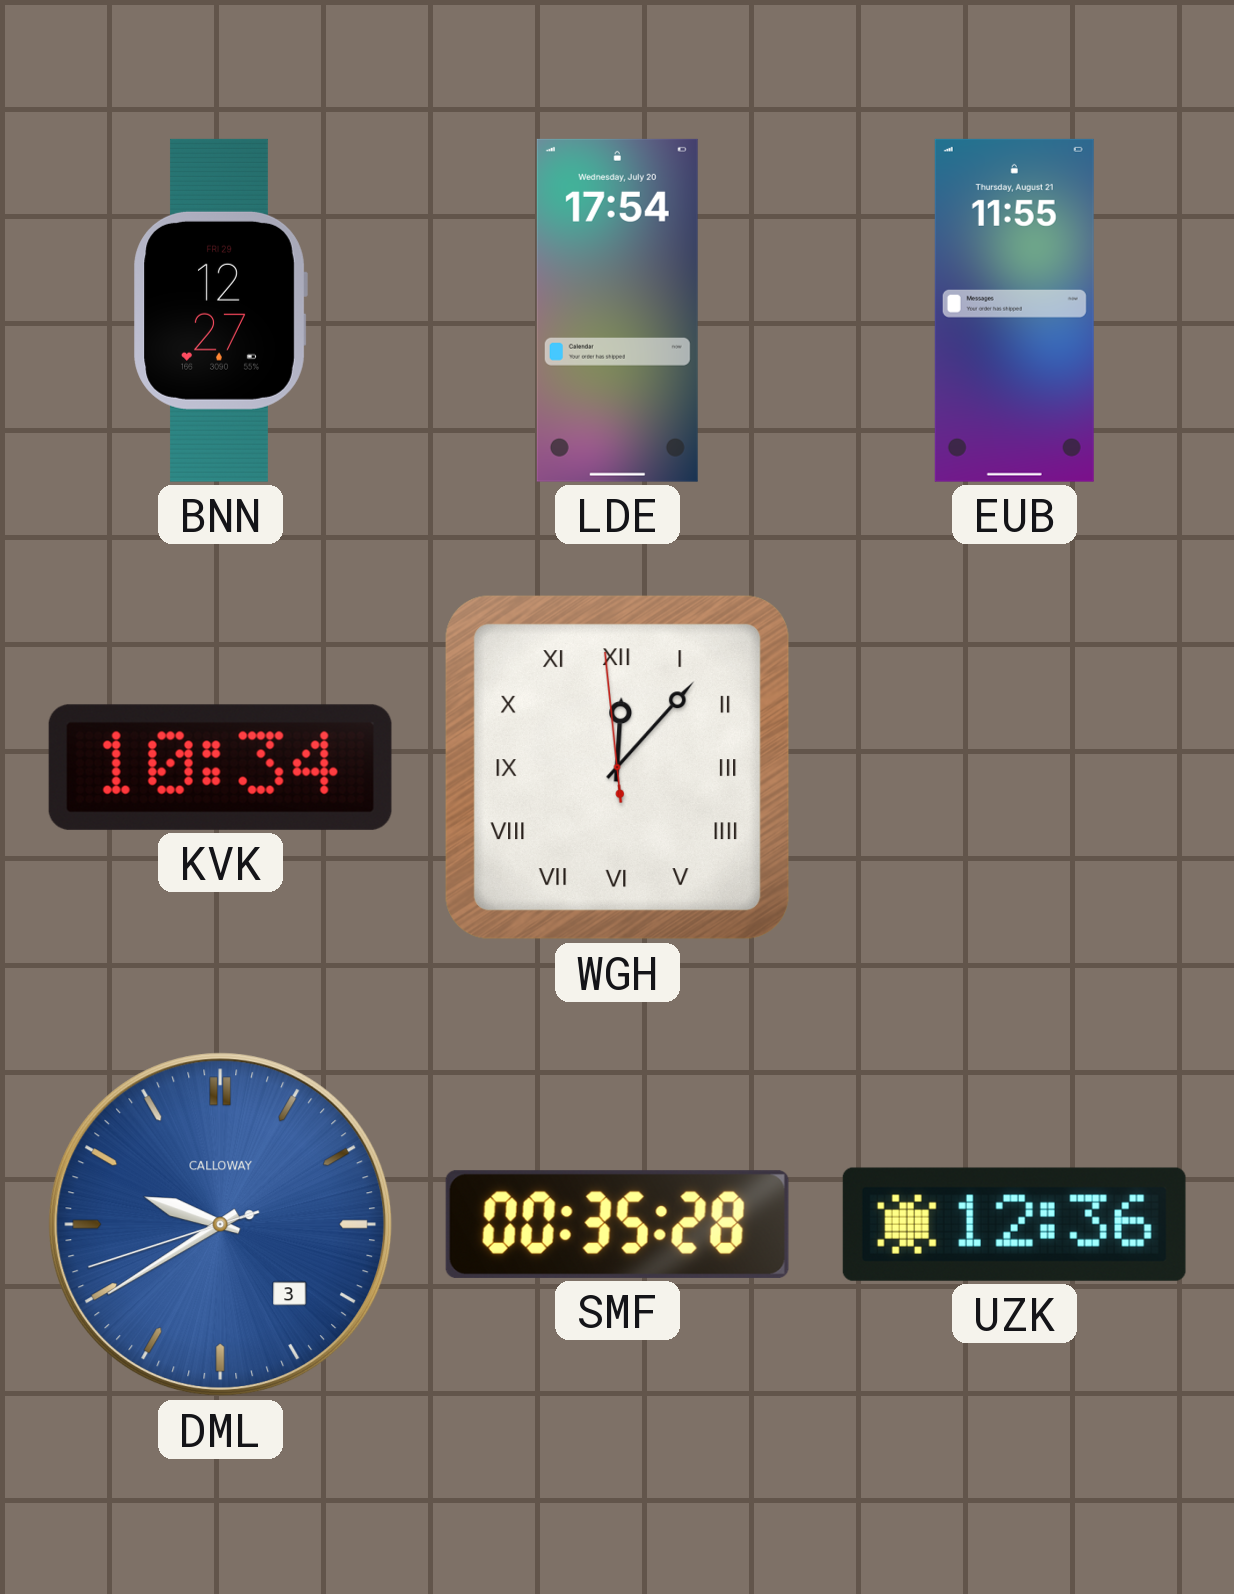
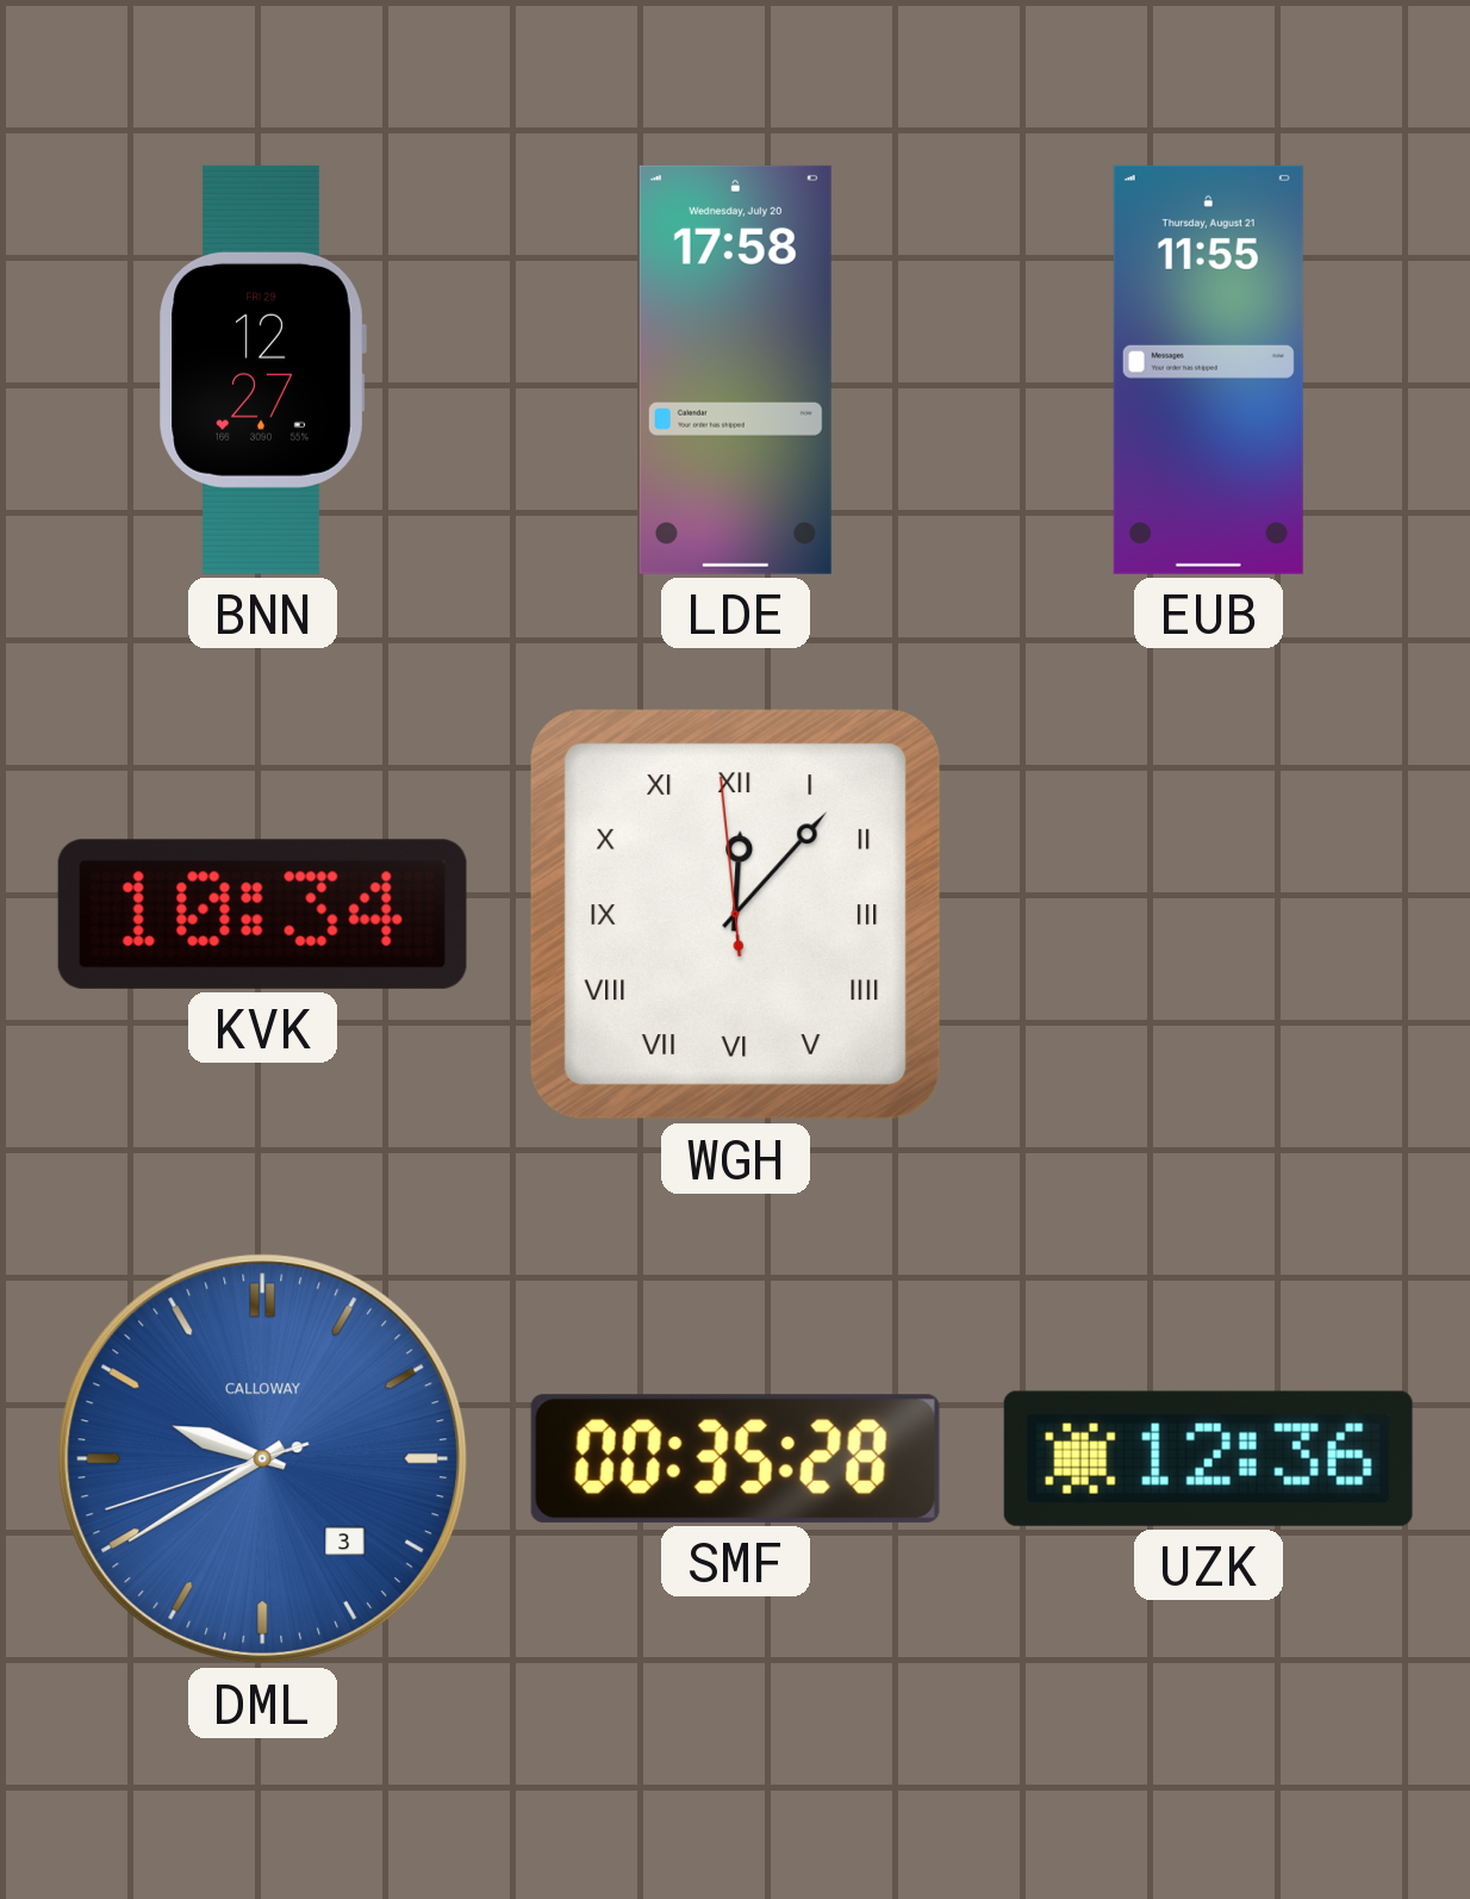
LDE: 17:54 -> 17:58
